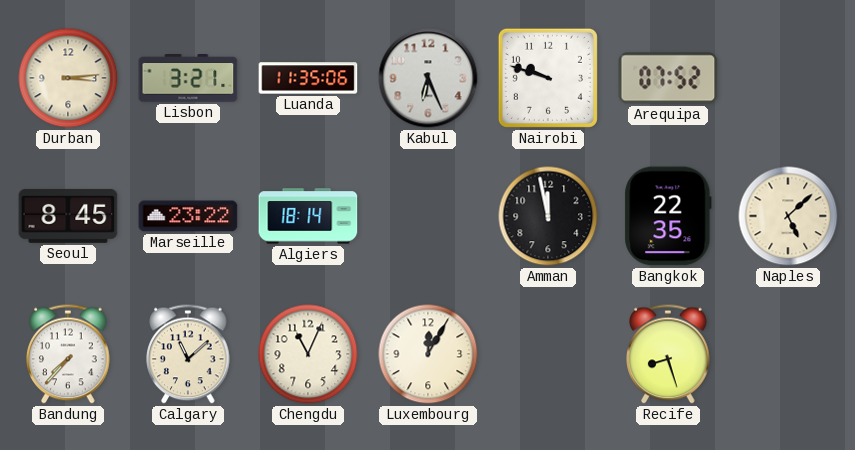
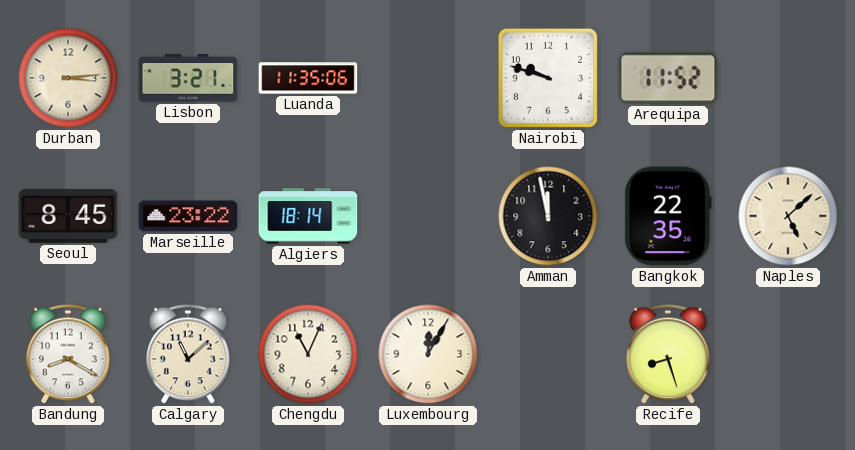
Kabul: 6:26 -> none
Arequipa: 07:52 -> 11:52
Bandung: 7:37 -> 8:20
